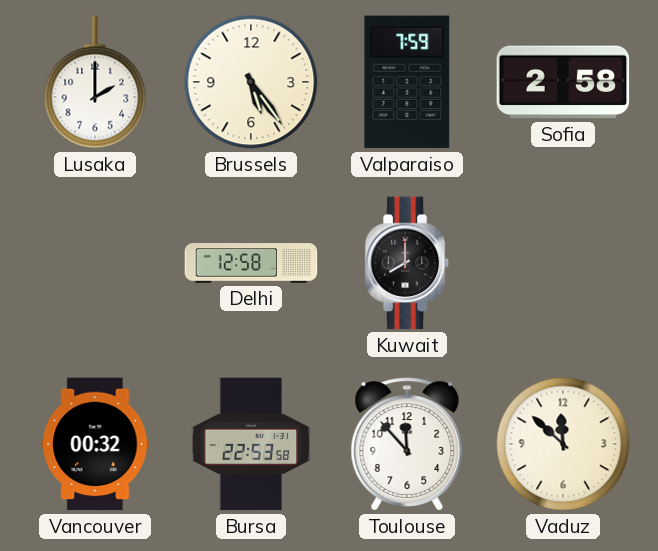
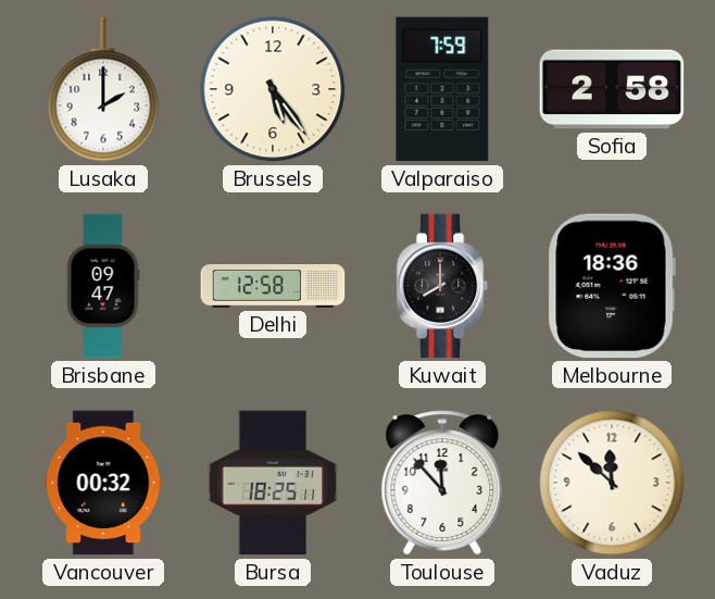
Brisbane: none -> 09:47
Melbourne: none -> 18:36
Bursa: 22:53 -> 18:25
